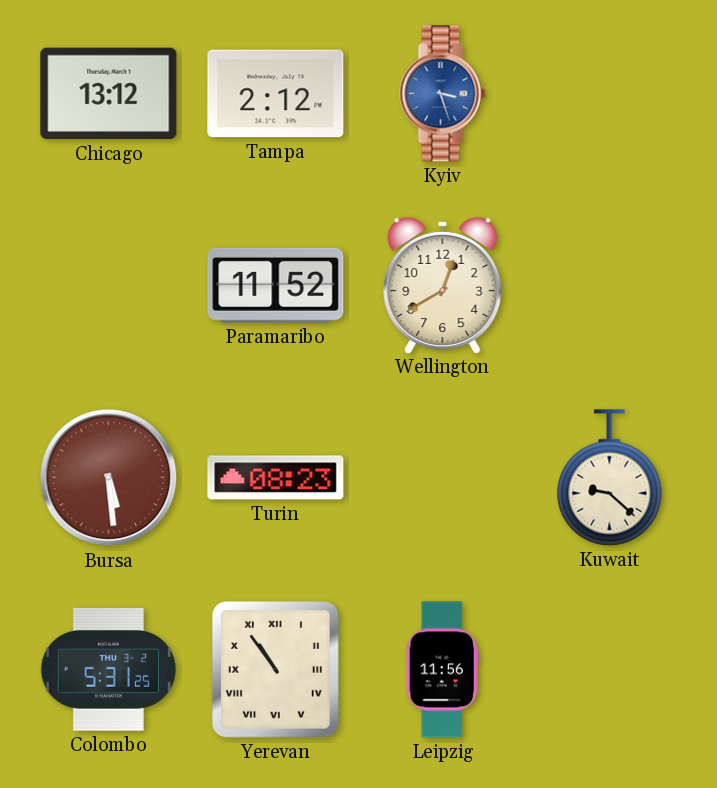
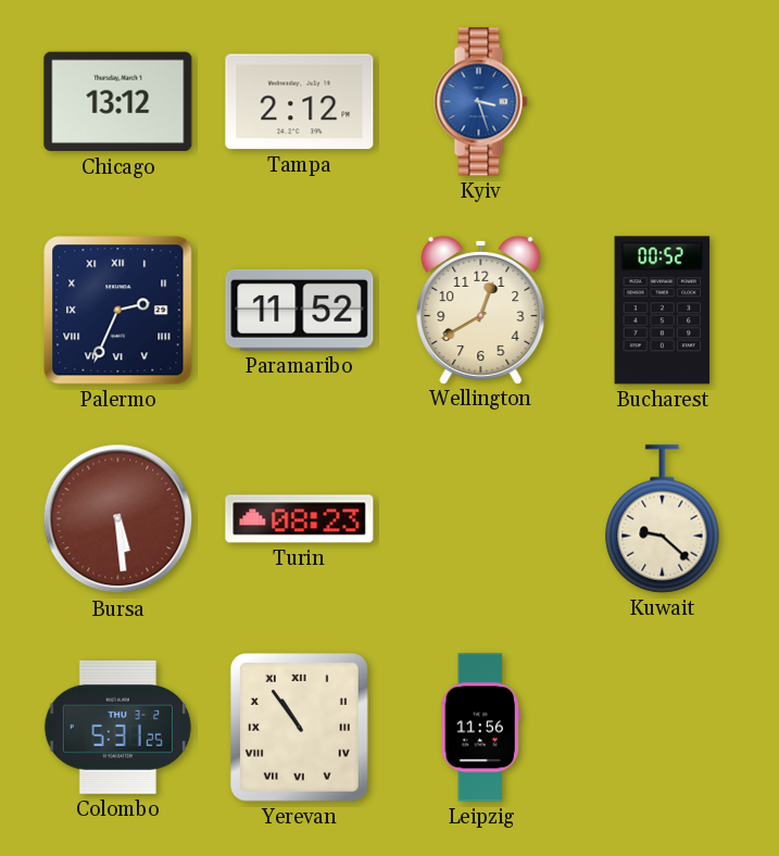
Palermo: none -> 2:34
Bucharest: none -> 00:52
